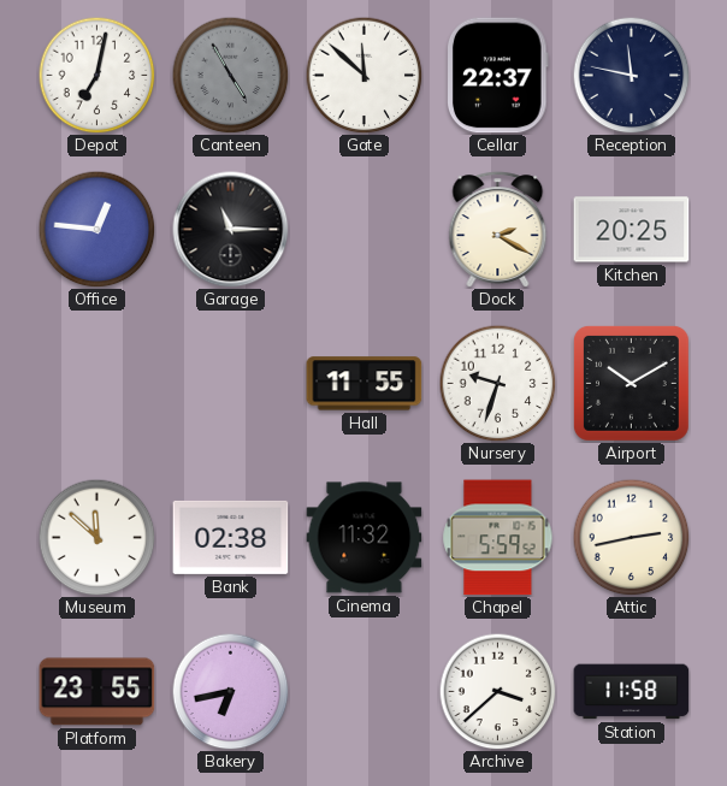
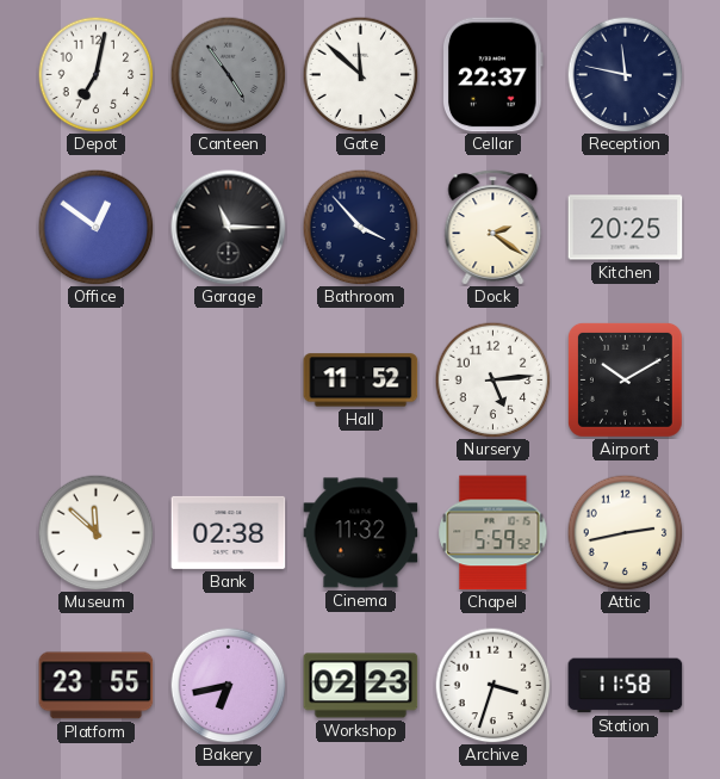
Canteen: 4:55 -> 4:54
Office: 12:46 -> 12:51
Bathroom: none -> 3:53
Dock: 2:20 -> 2:21
Hall: 11:55 -> 11:52
Nursery: 9:33 -> 5:14
Workshop: none -> 02:23
Archive: 3:38 -> 3:33
